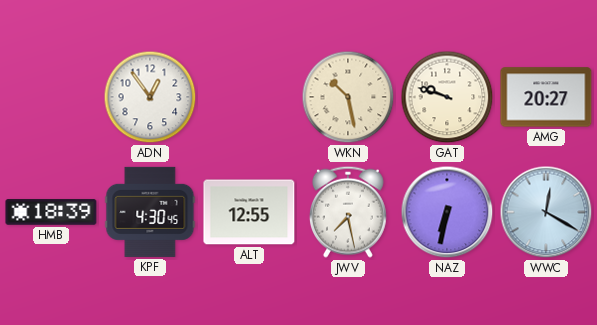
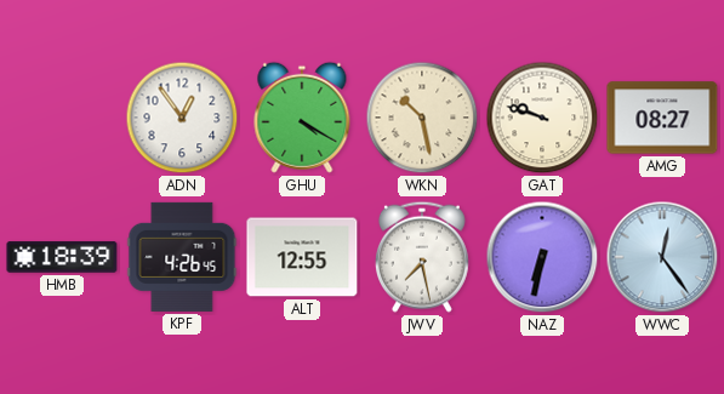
GHU: none -> 4:20
AMG: 20:27 -> 08:27
KPF: 4:30 -> 4:26
WWC: 12:20 -> 12:24
